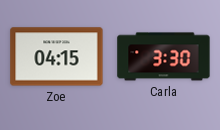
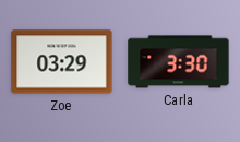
Zoe: 04:15 -> 03:29
